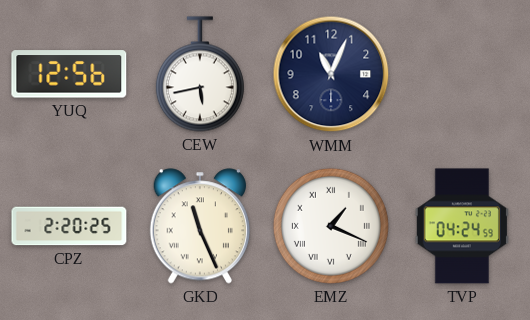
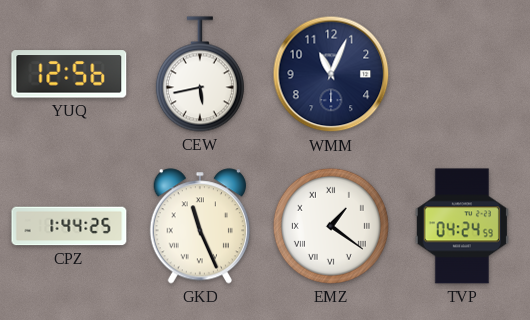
CPZ: 2:20 -> 1:44
EMZ: 1:19 -> 1:21
